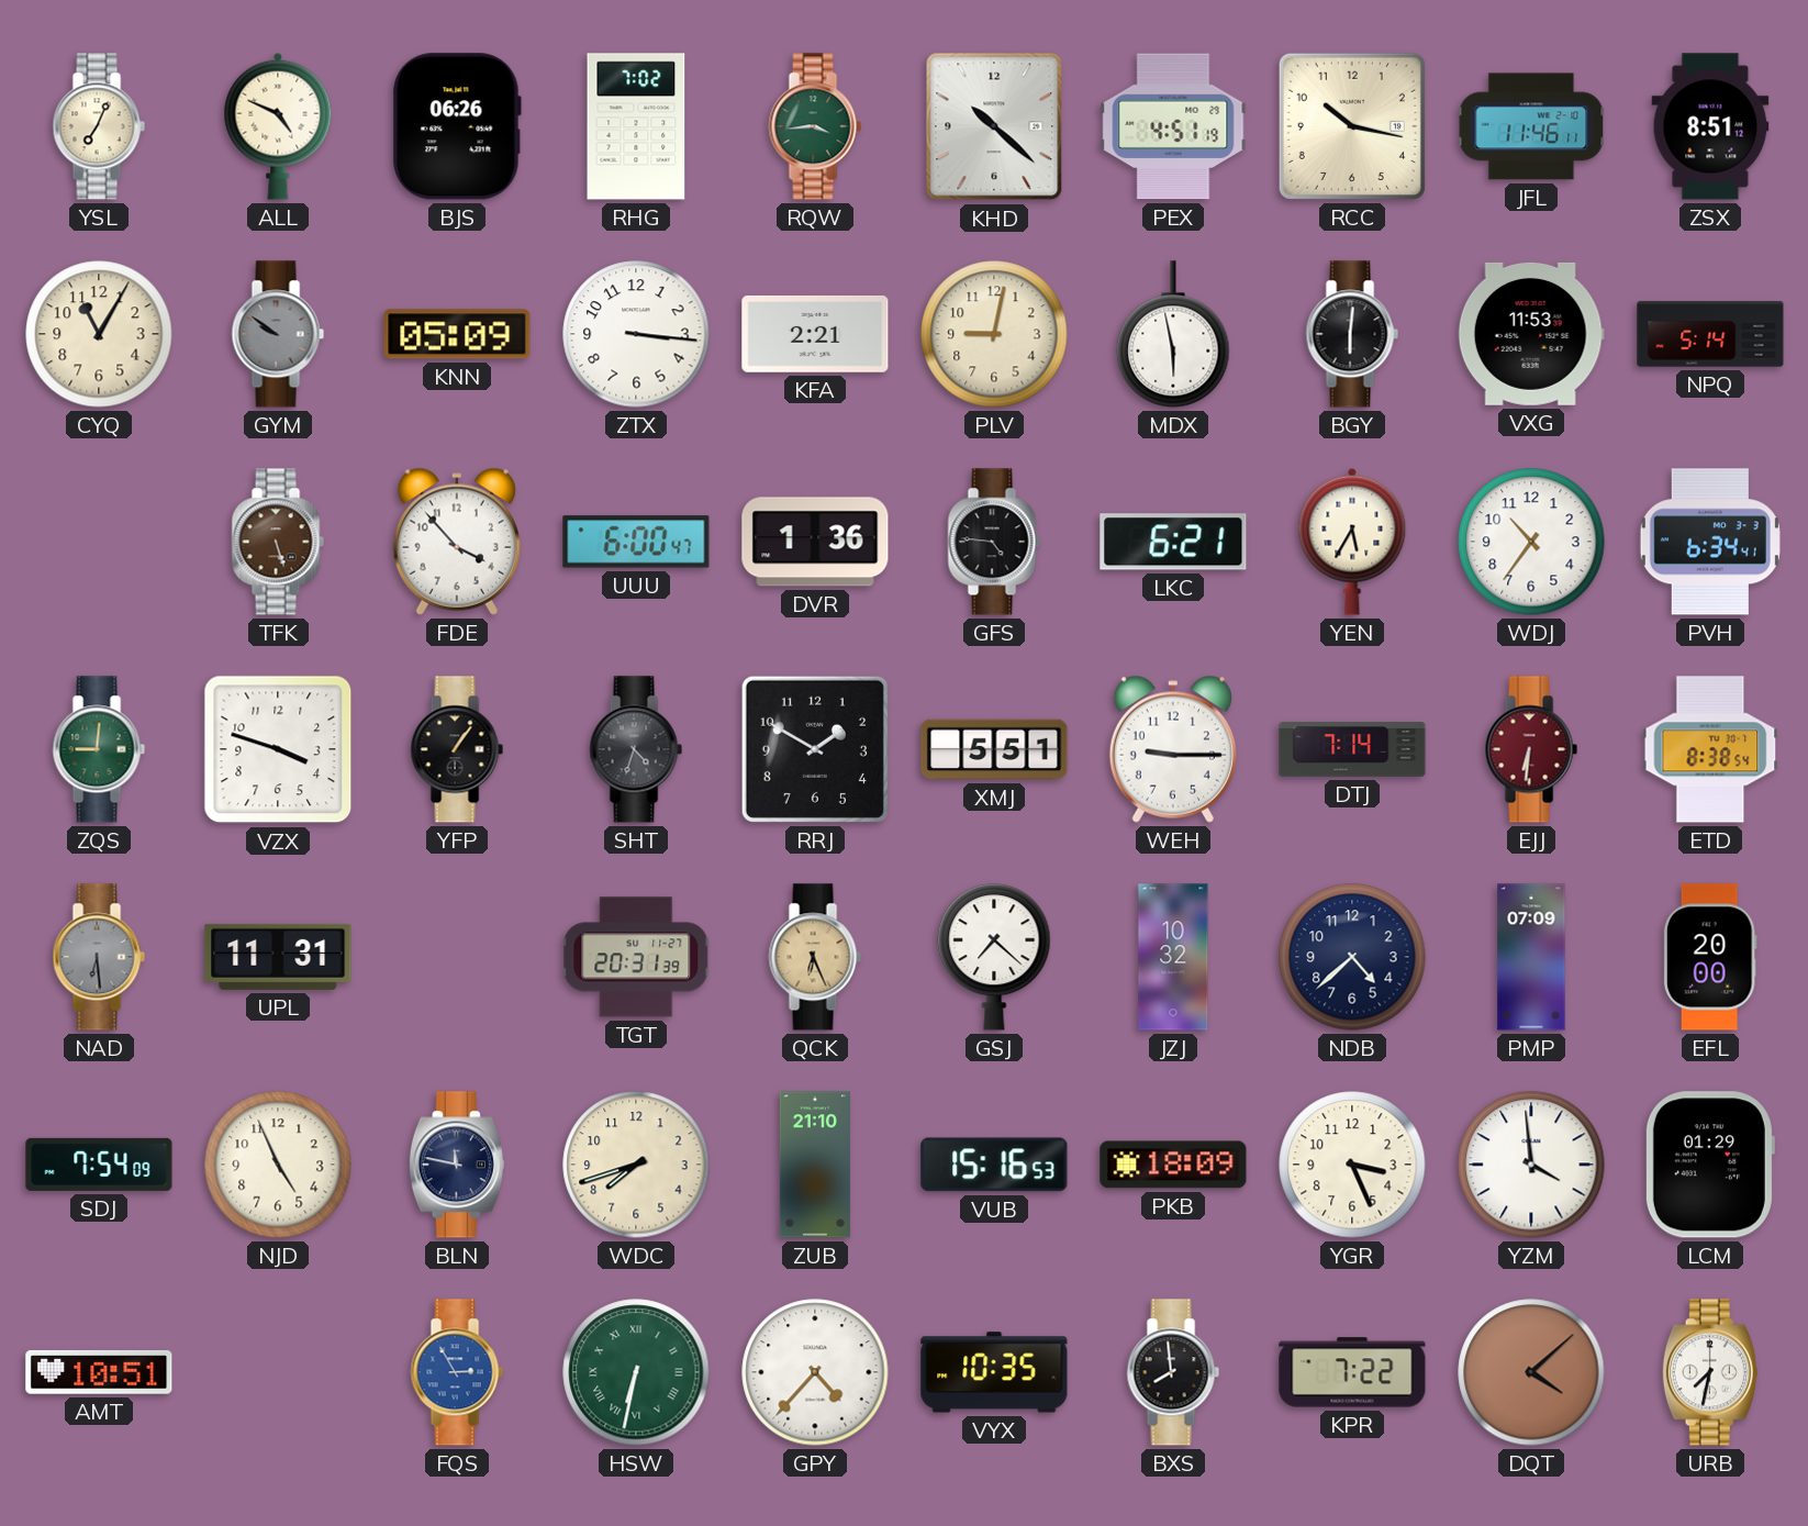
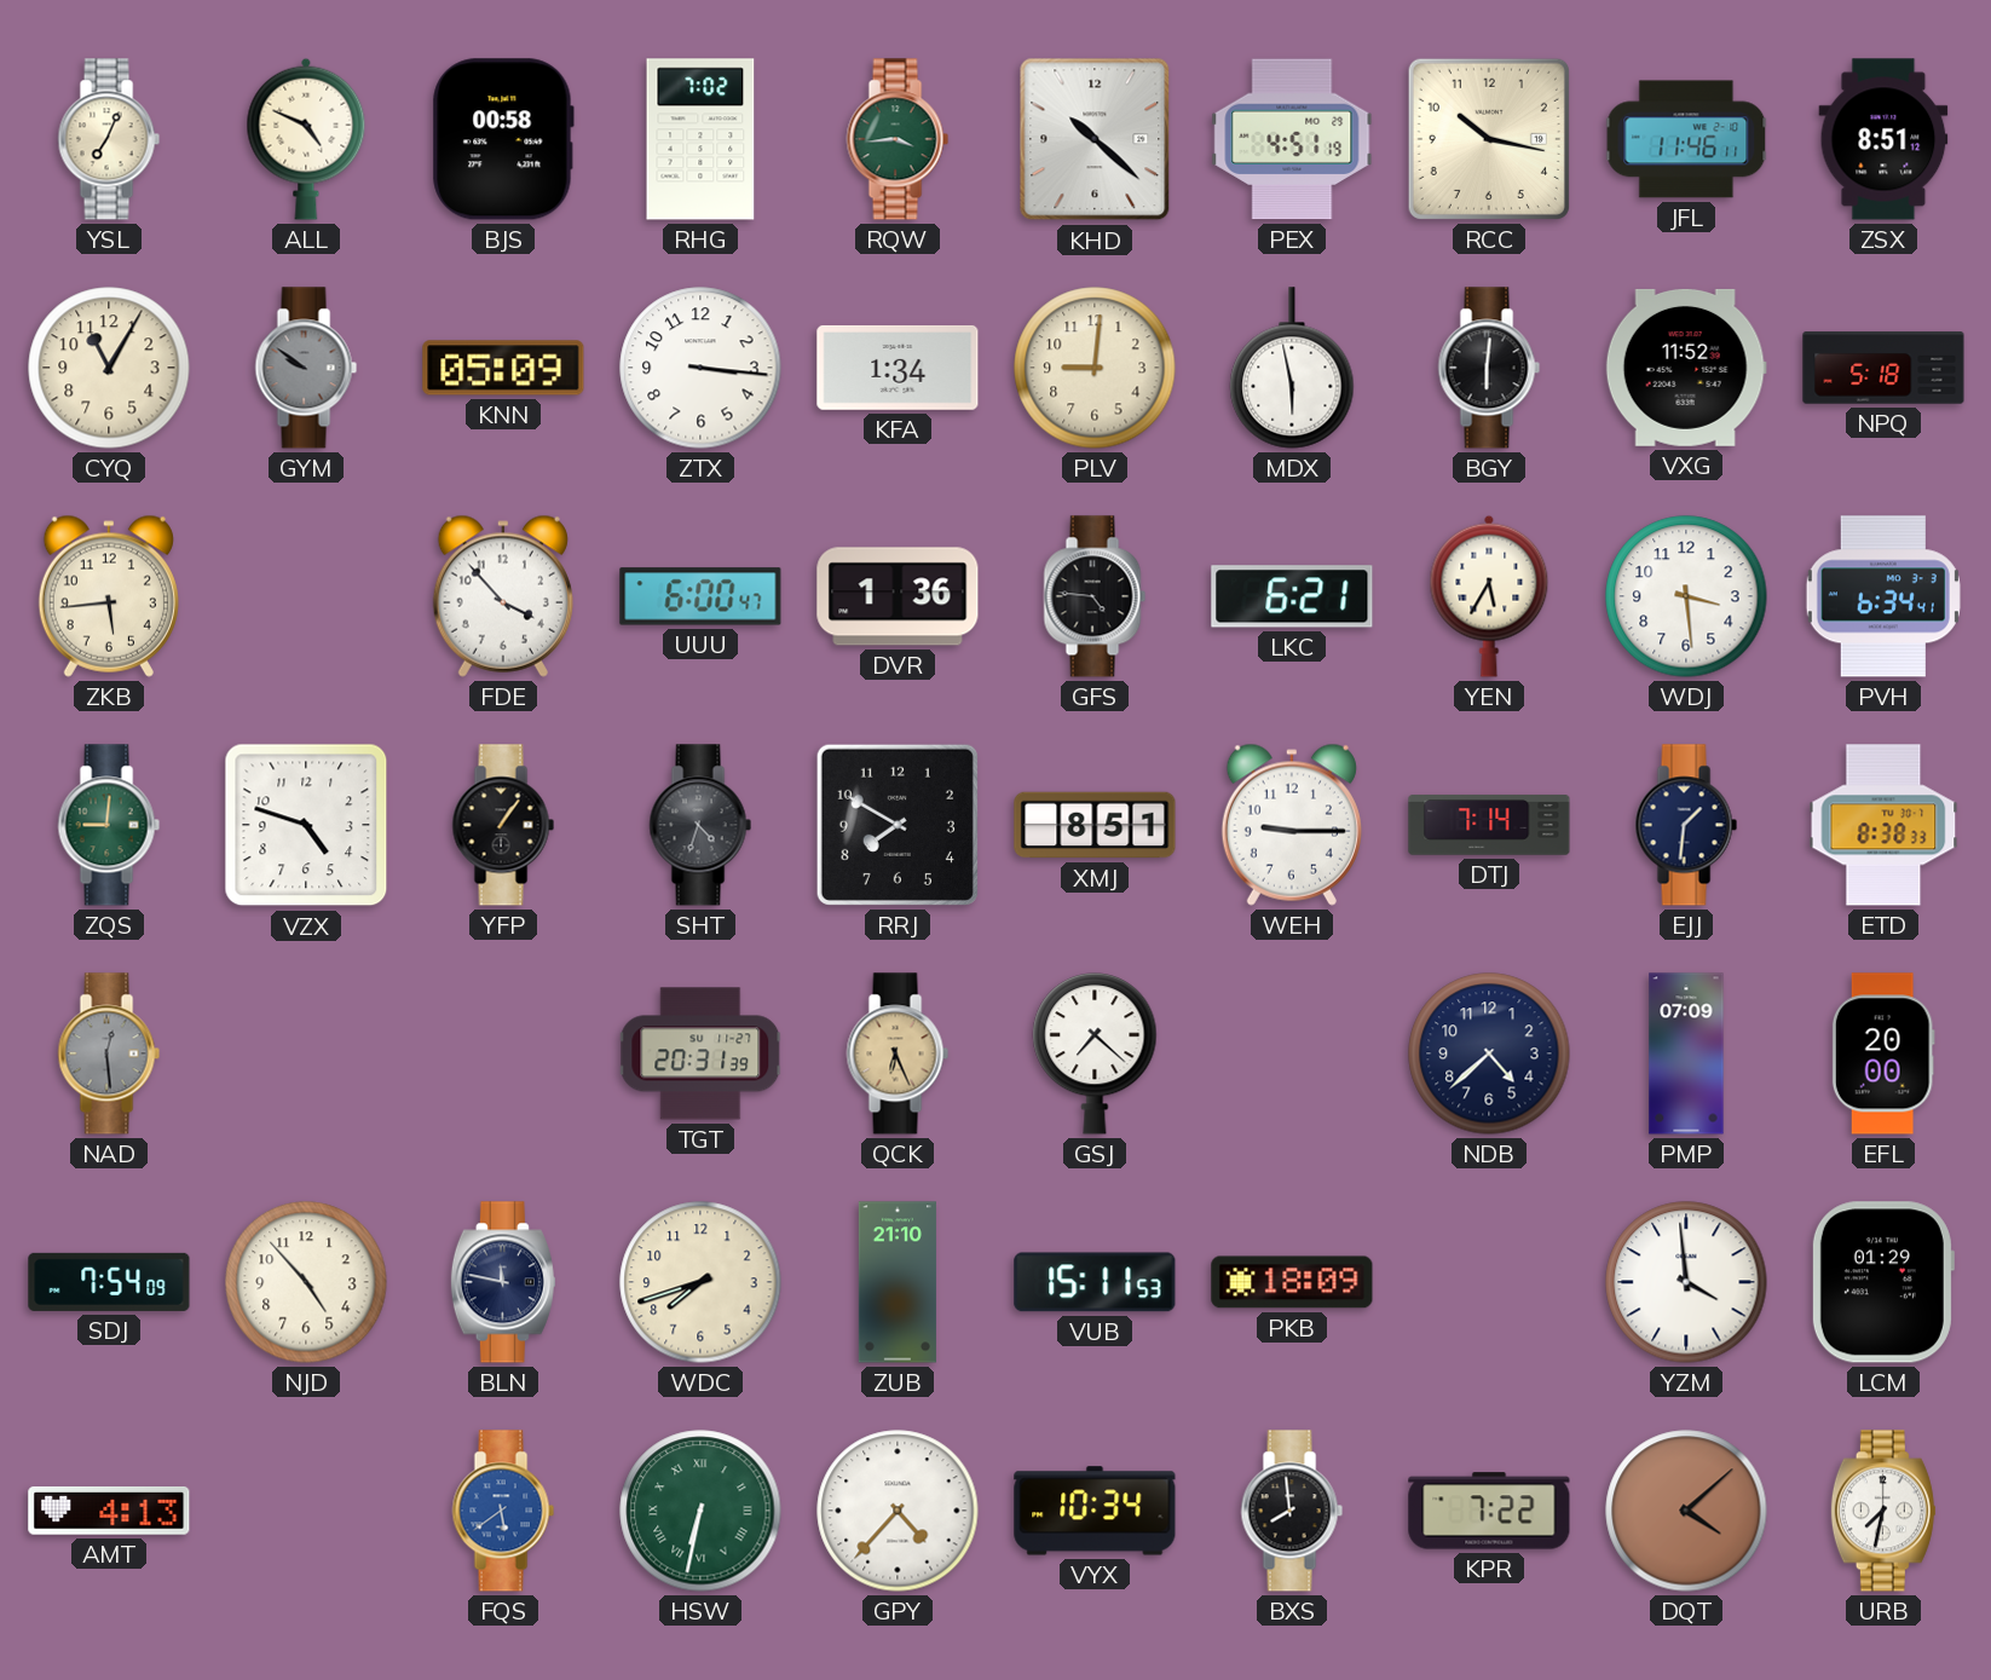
BJS: 06:26 -> 00:58
KFA: 2:21 -> 1:34
PLV: 9:02 -> 9:01
VXG: 11:53 -> 11:52
NPQ: 5:14 -> 5:18
ZKB: none -> 5:44
TFK: 5:27 -> none
WDJ: 10:36 -> 3:29
VZX: 3:48 -> 4:48
RRJ: 1:50 -> 7:50
XMJ: 5:51 -> 8:51
EJJ: 6:31 -> 1:31
EJJ dial: burgundy -> navy
ETD: 8:38:54 -> 8:38:33
NAD: 6:29 -> 12:29
UPL: 11:31 -> none
JZJ: 10:32 -> none
NJD: 4:56 -> 4:53
VUB: 15:16 -> 15:11
YGR: 3:26 -> none
AMT: 10:51 -> 4:13
FQS: 2:55 -> 5:39
VYX: 10:35 -> 10:34
